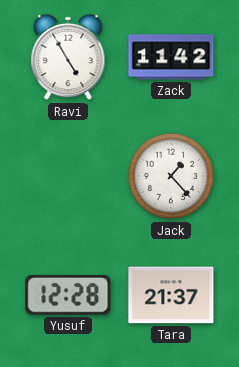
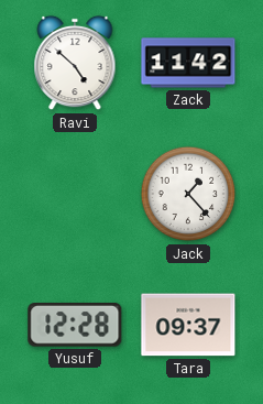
Ravi: 4:55 -> 4:52
Tara: 21:37 -> 09:37
